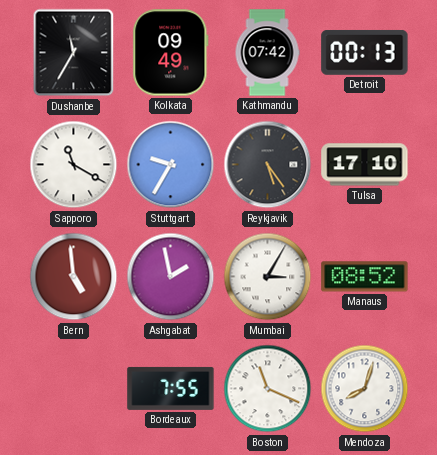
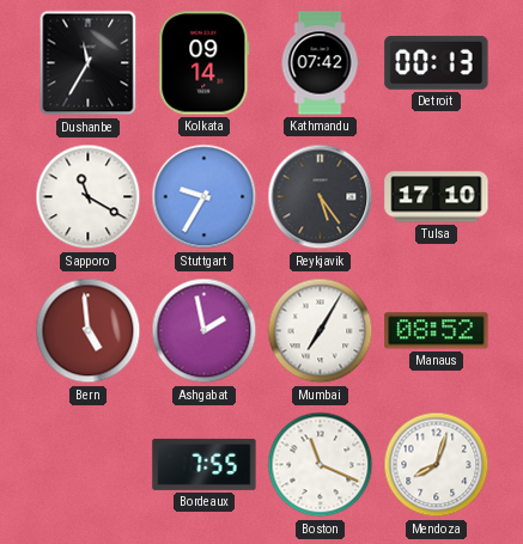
Kolkata: 09:49 -> 09:14
Mumbai: 3:05 -> 7:05
